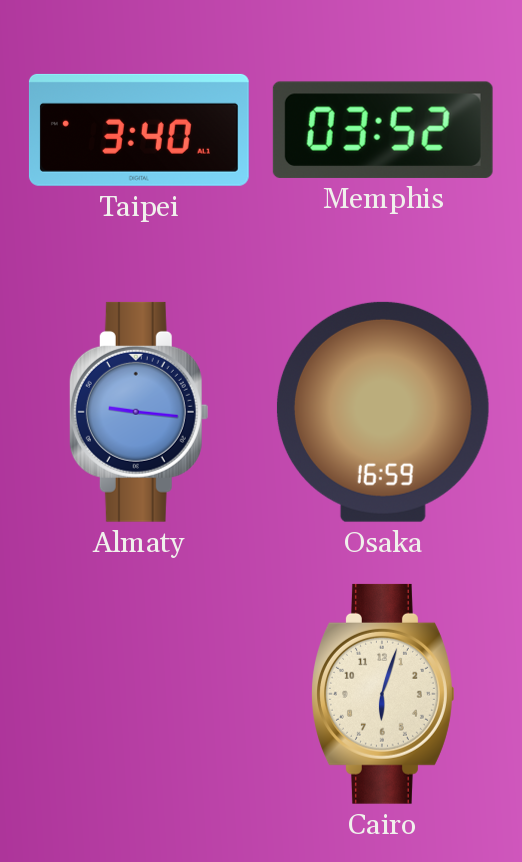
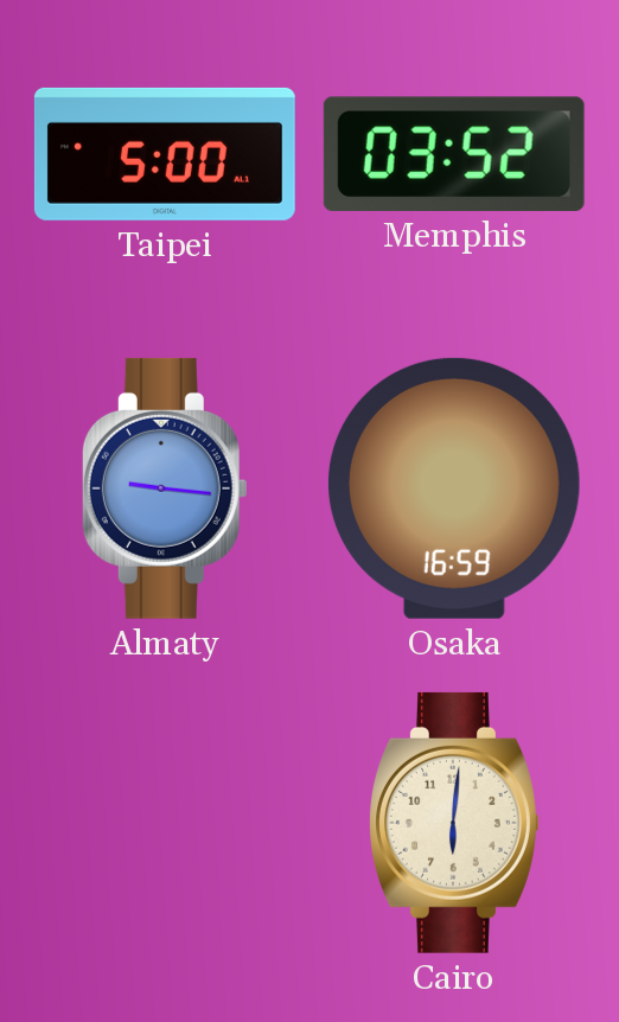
Taipei: 3:40 -> 5:00
Cairo: 6:03 -> 6:01
